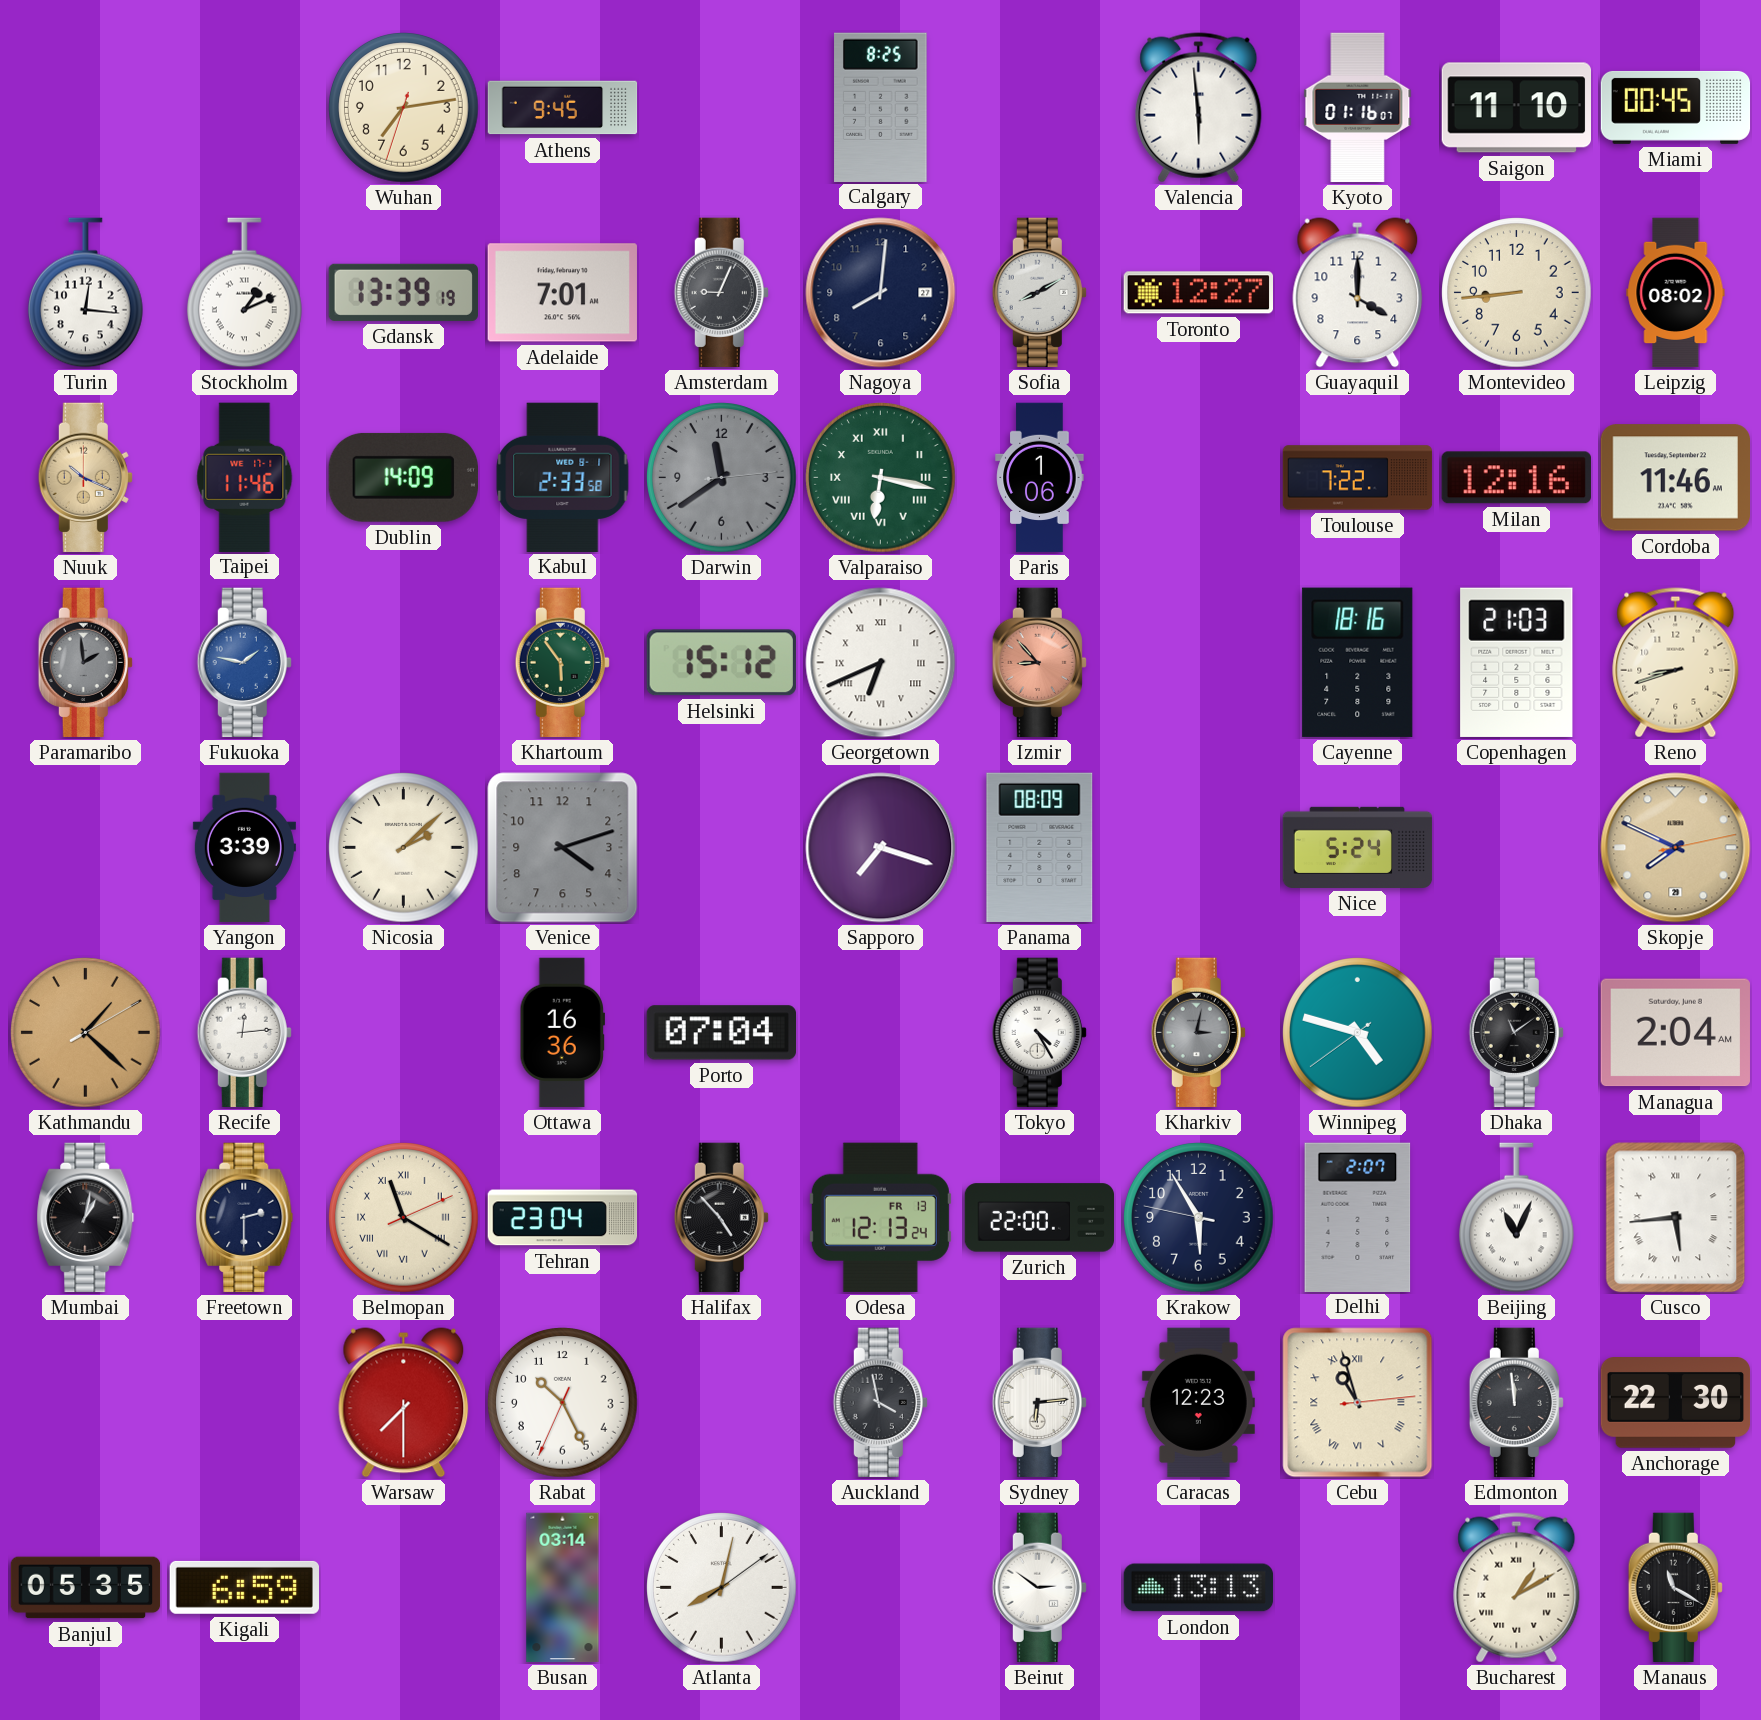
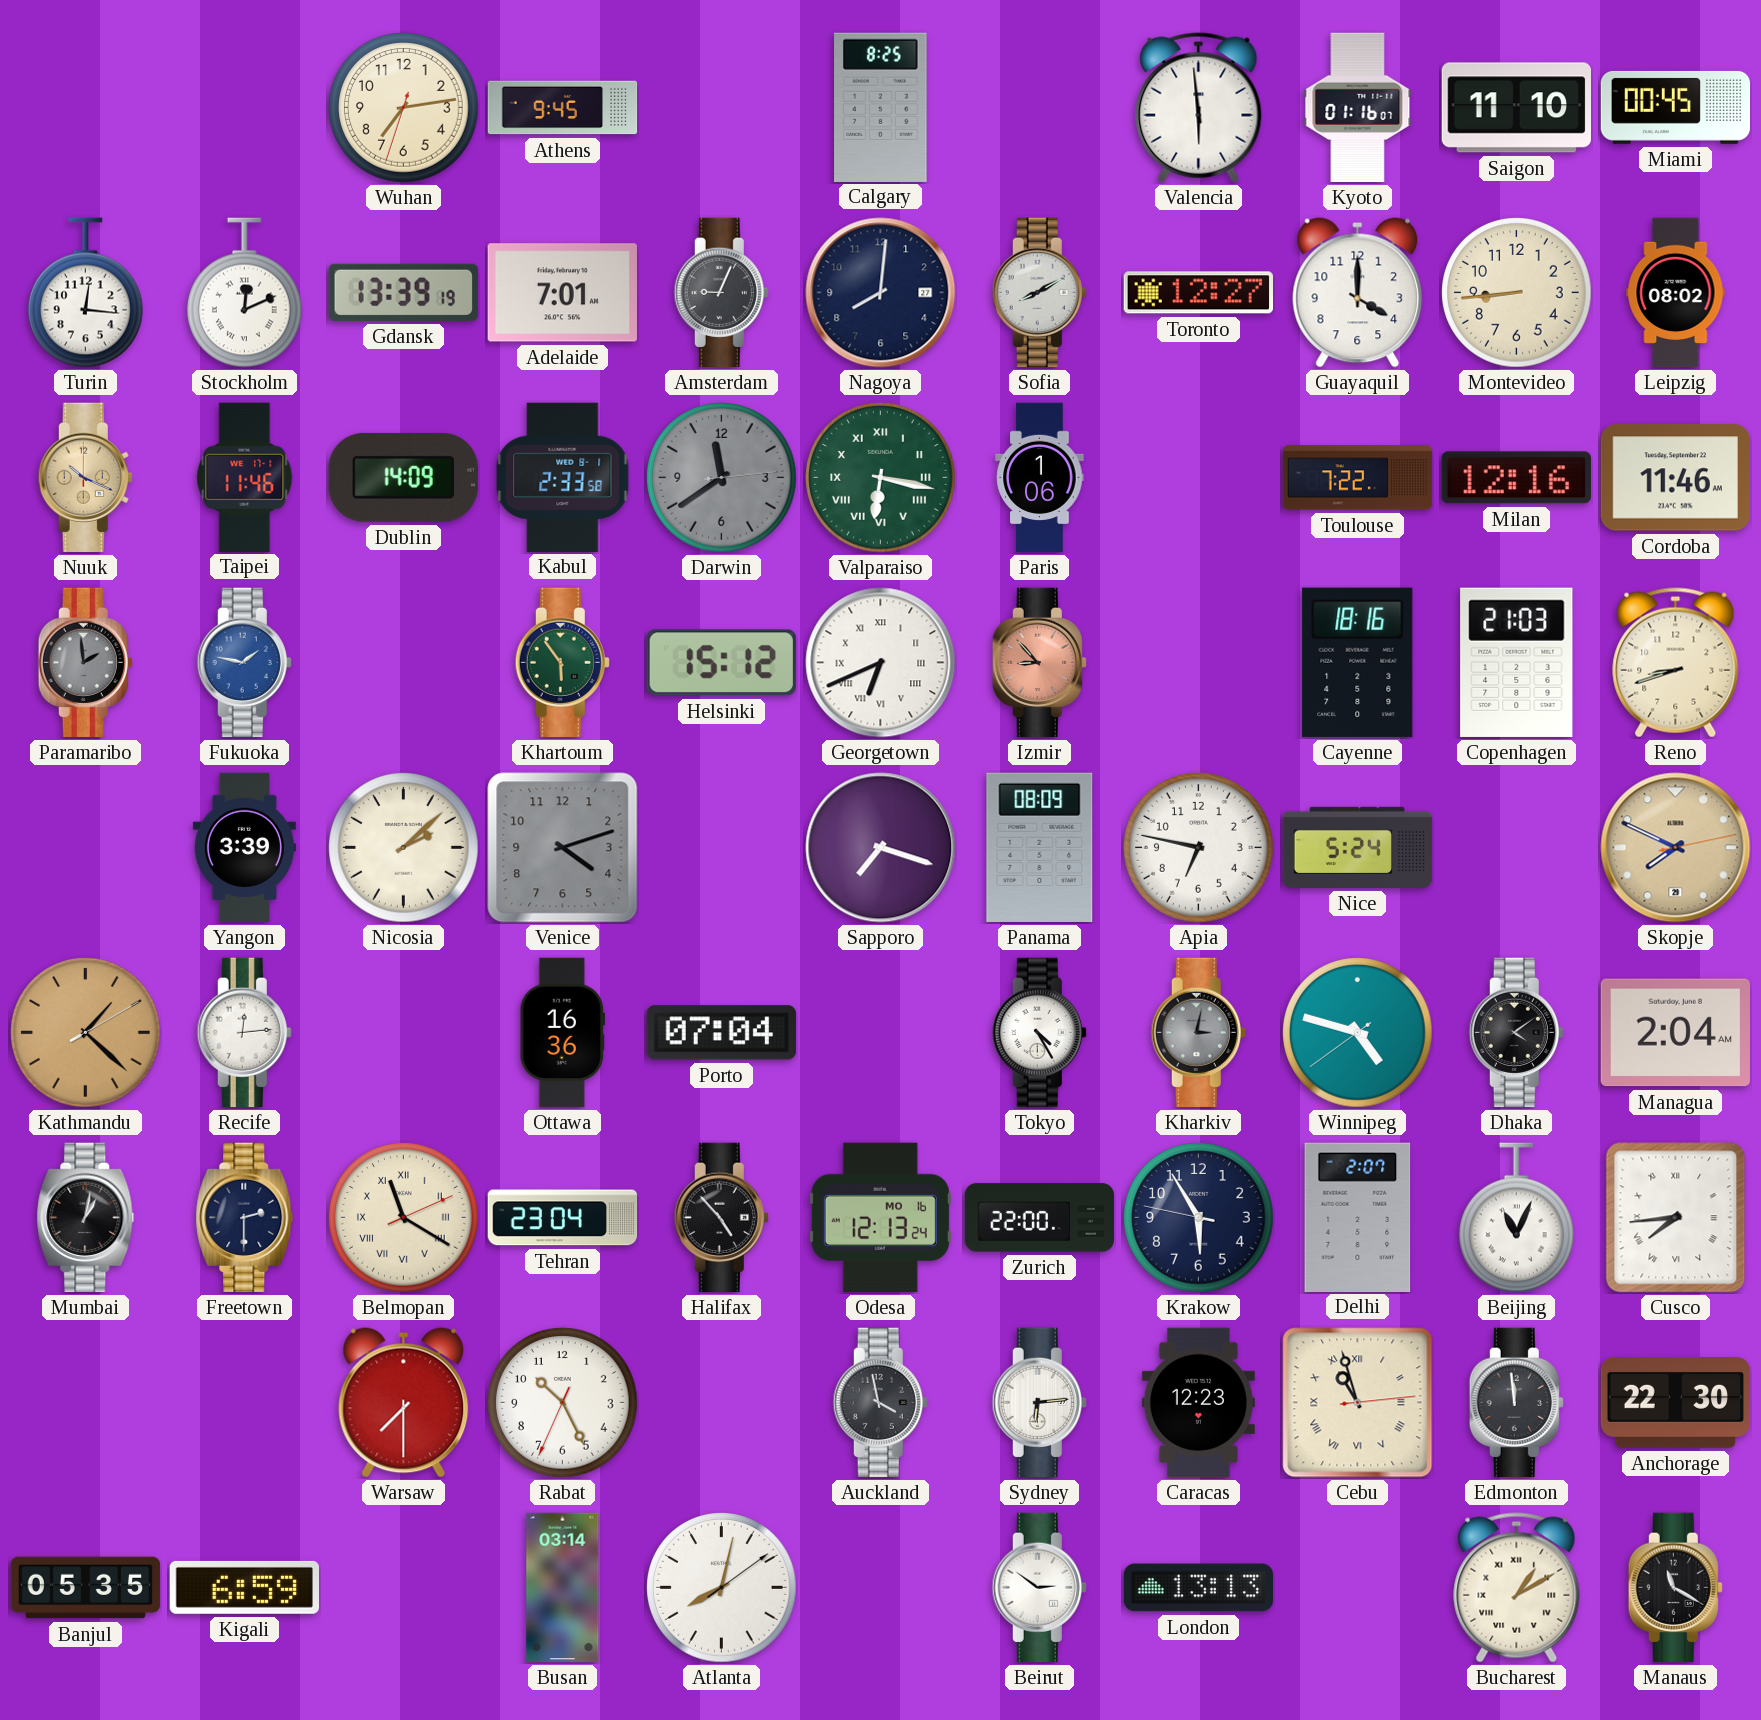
Stockholm: 1:11 -> 12:11
Apia: none -> 6:47
Dhaka: 11:09 -> 4:09
Odesa date: FR 13 -> MO 16
Cusco: 5:44 -> 7:44
